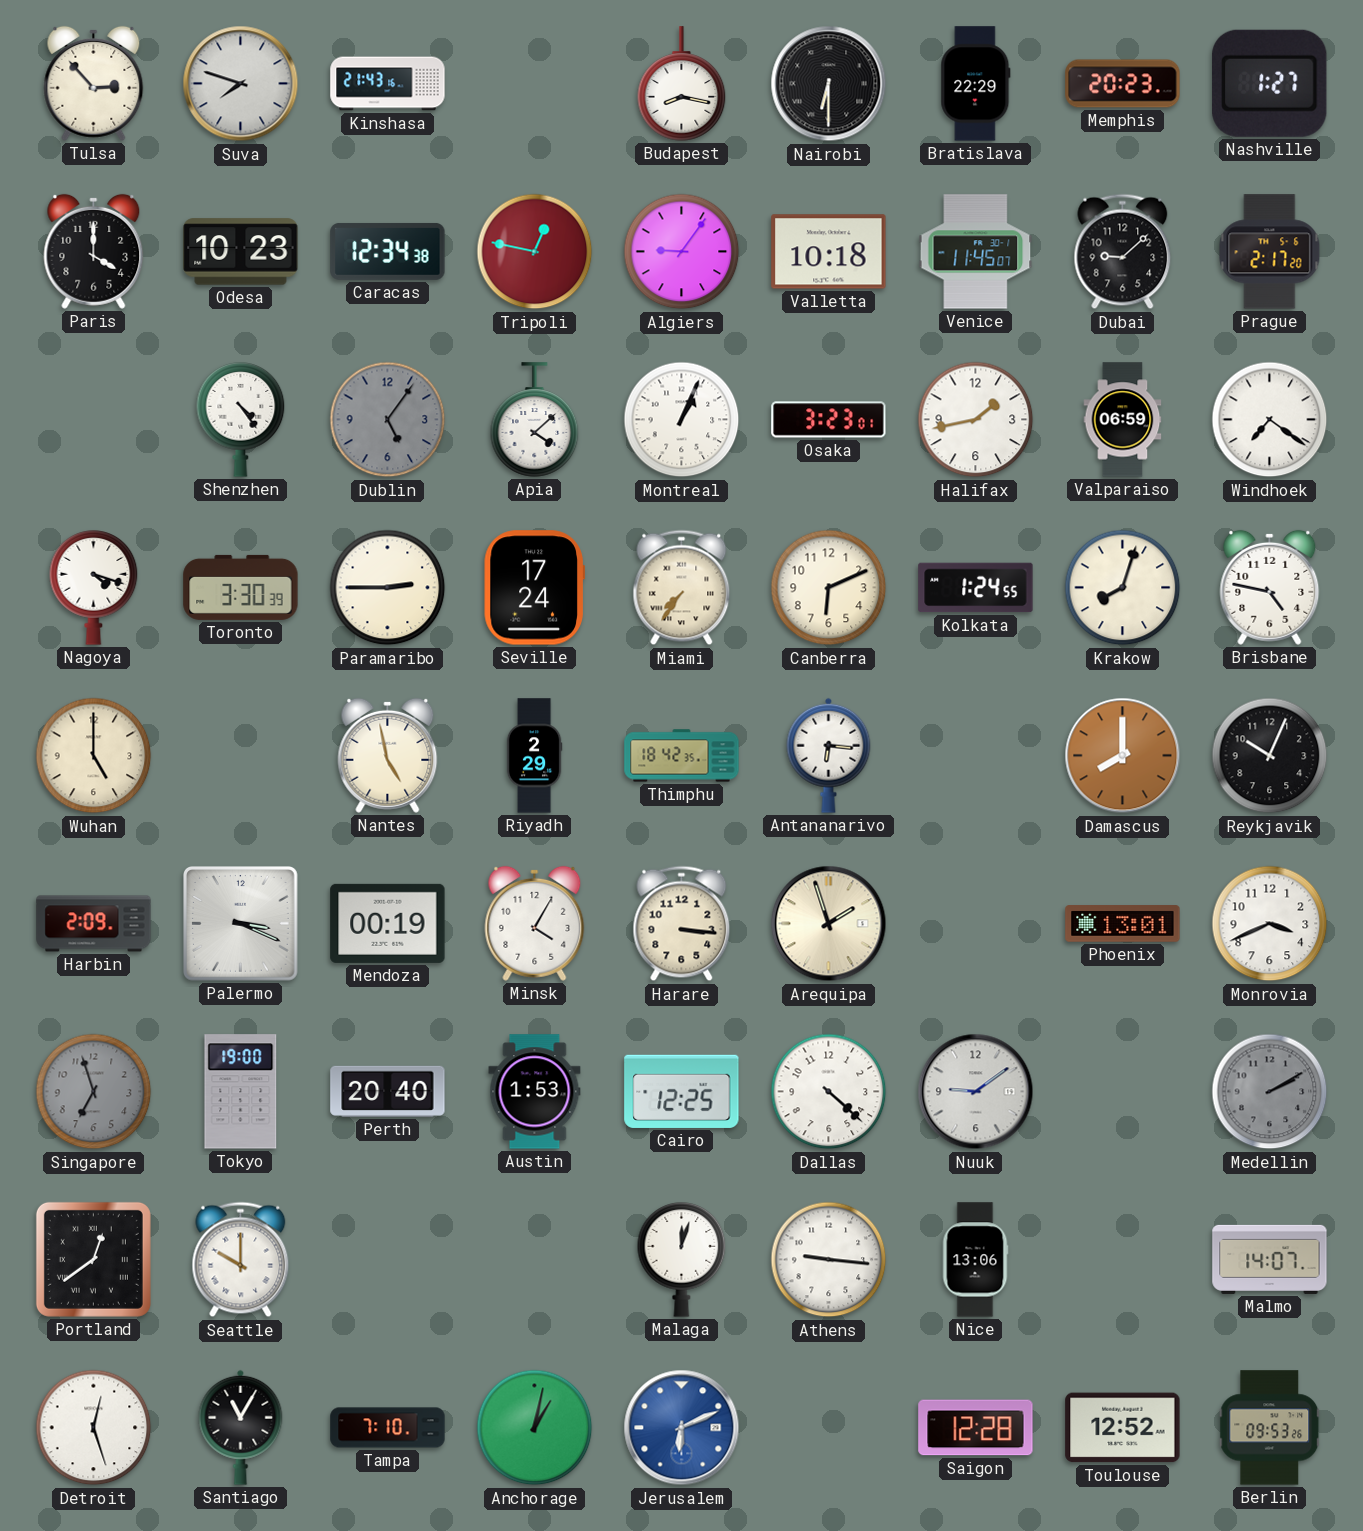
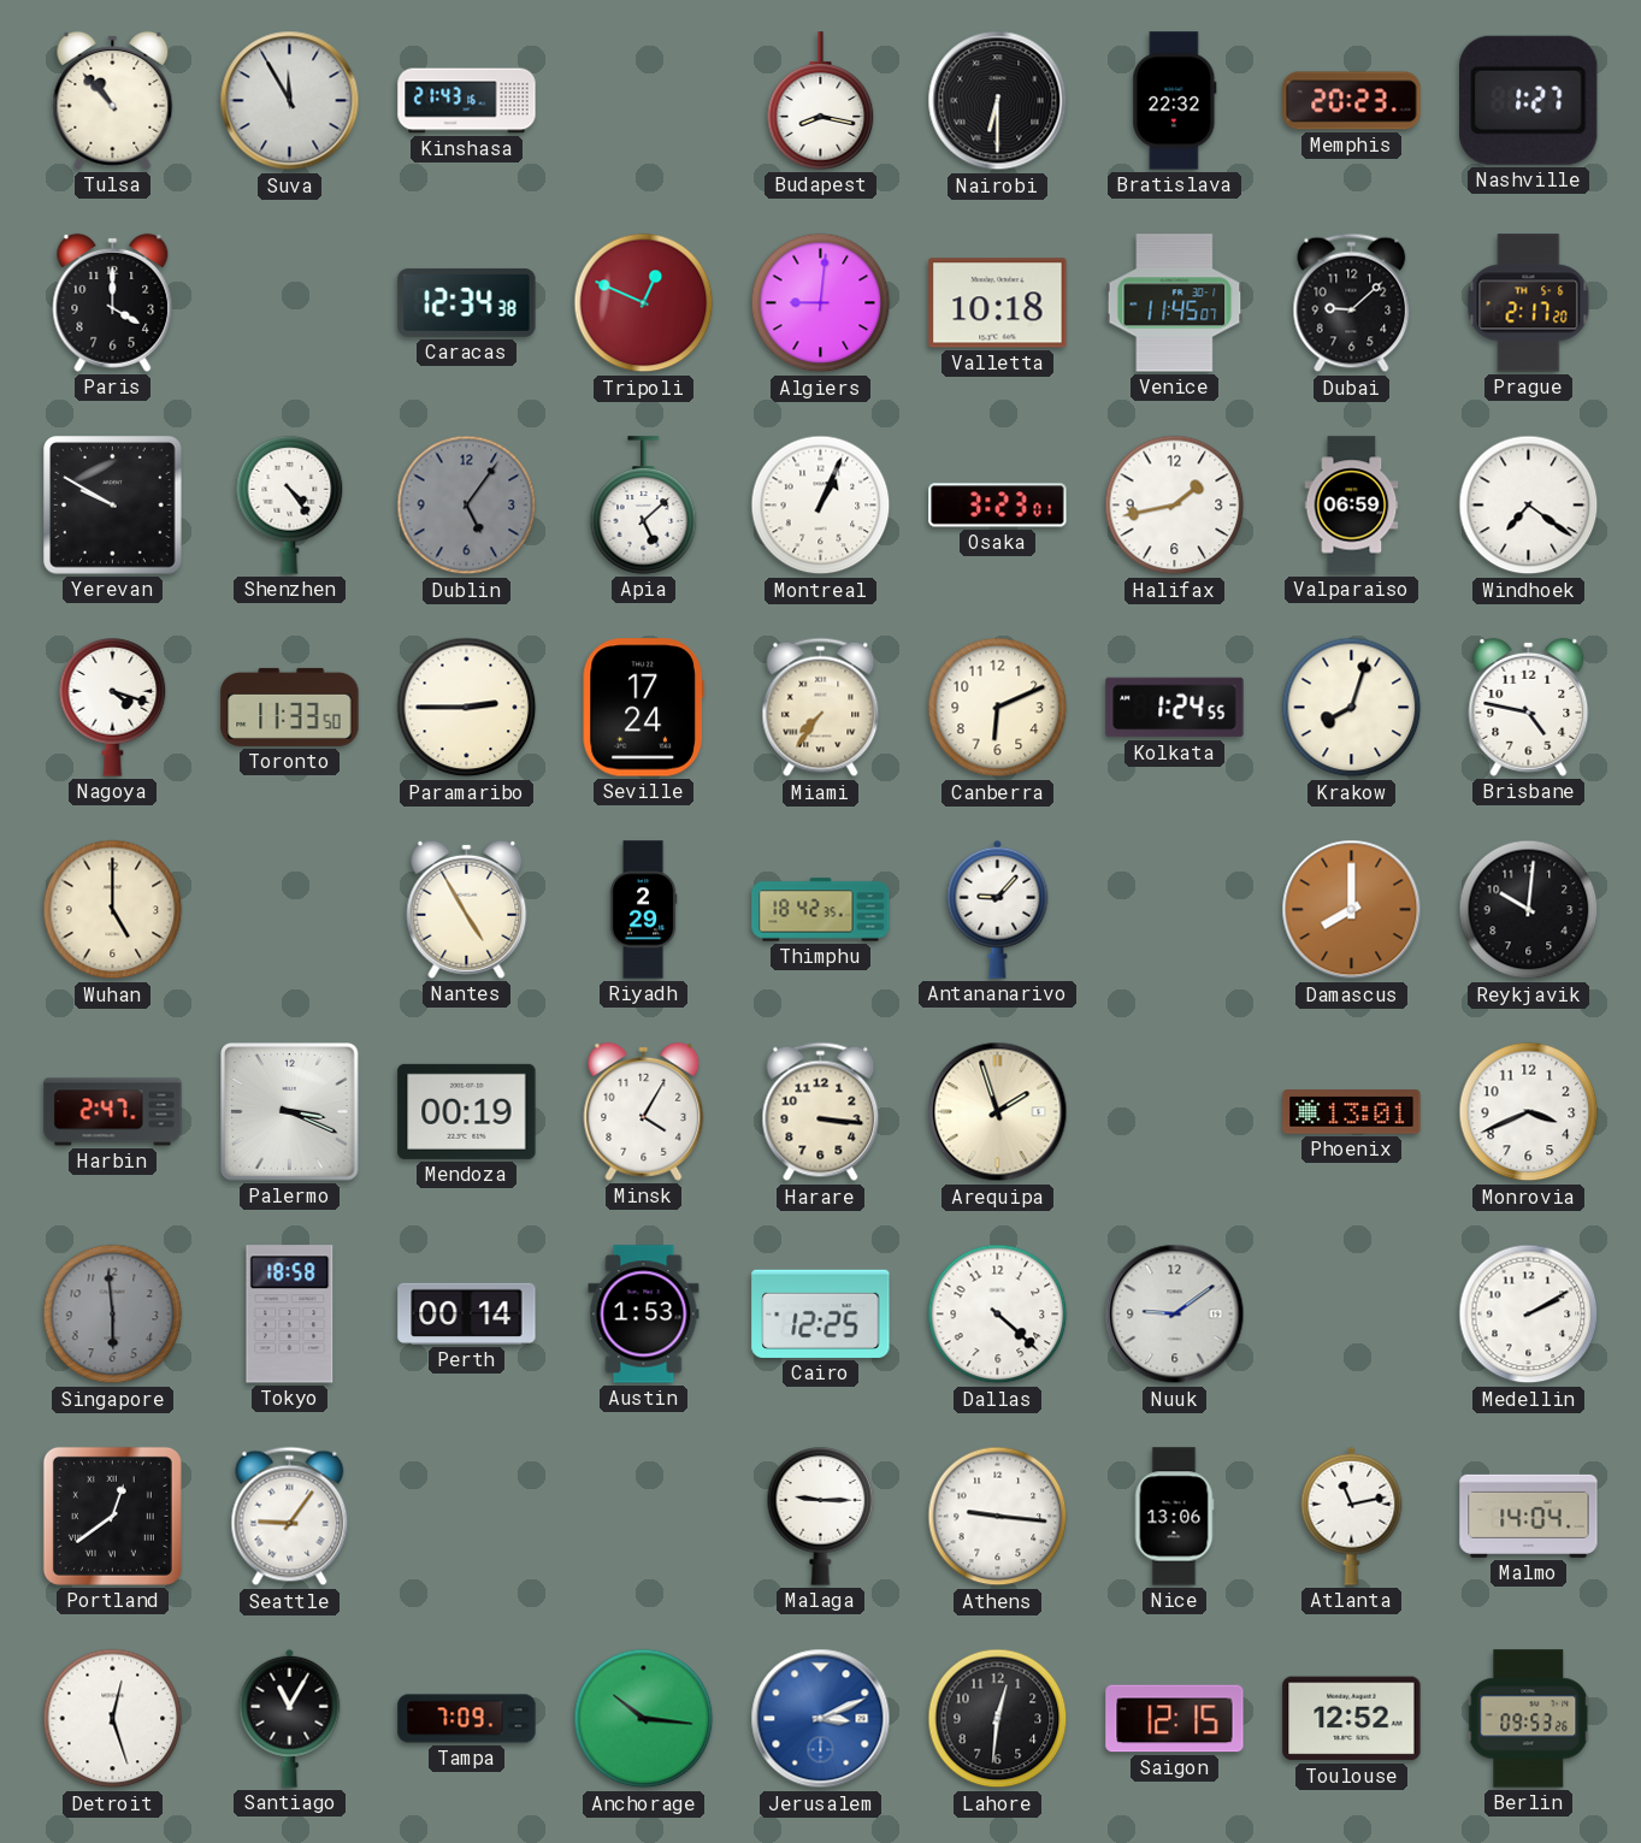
Tulsa: 2:53 -> 10:53
Suva: 7:48 -> 11:55
Bratislava: 22:29 -> 22:32
Odesa: 10:23 -> none
Tripoli: 12:47 -> 12:49
Algiers: 9:06 -> 9:01
Yerevan: none -> 9:50
Apia: 4:08 -> 5:08
Toronto: 3:30 -> 11:33
Nantes: 4:58 -> 4:55
Antananarivo: 6:16 -> 9:07
Reykjavik: 10:04 -> 10:01
Harbin: 2:09 -> 2:47
Singapore: 6:57 -> 5:59
Tokyo: 19:00 -> 18:58
Perth: 20:40 -> 00:14
Medellin dial: grey -> white
Seattle: 10:00 -> 9:06
Malaga: 12:03 -> 9:15
Atlanta: none -> 11:13
Malmo: 14:07 -> 14:04
Tampa: 7:10 -> 7:09
Anchorage: 1:02 -> 10:16
Jerusalem: 6:11 -> 3:11
Lahore: none -> 12:31
Saigon: 12:28 -> 12:15
